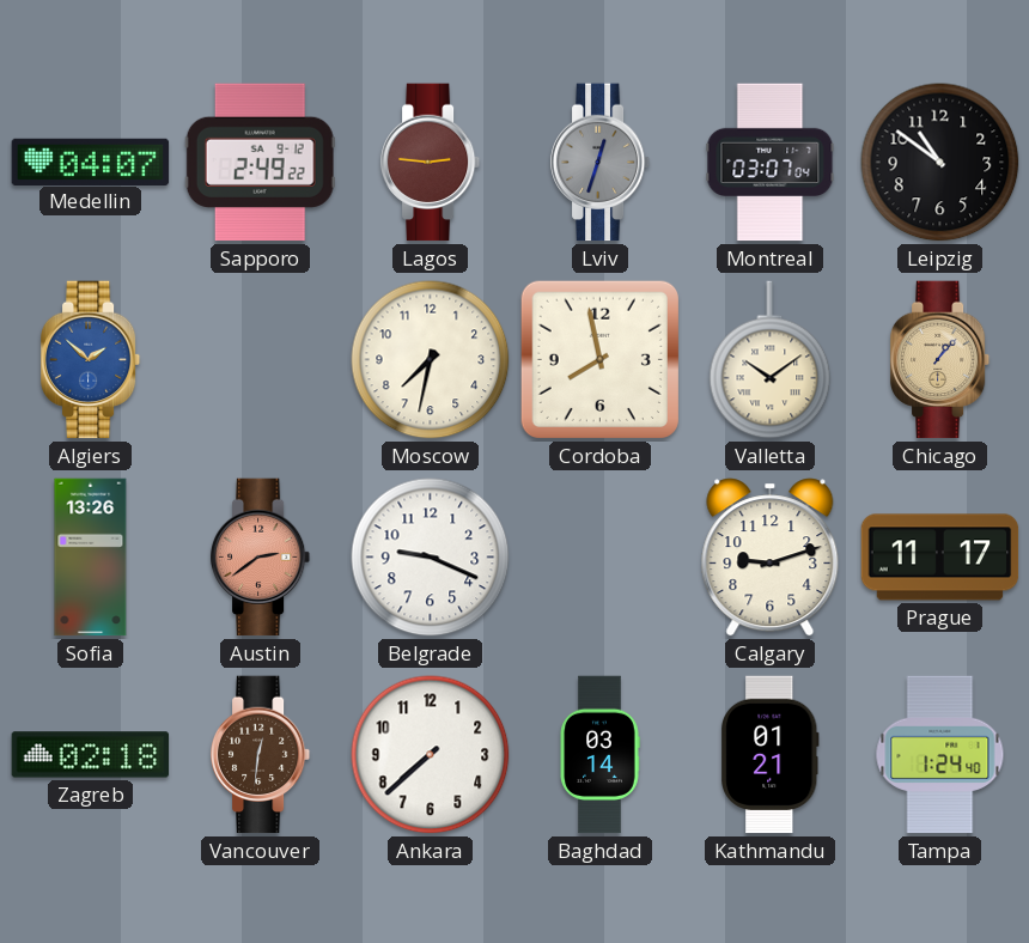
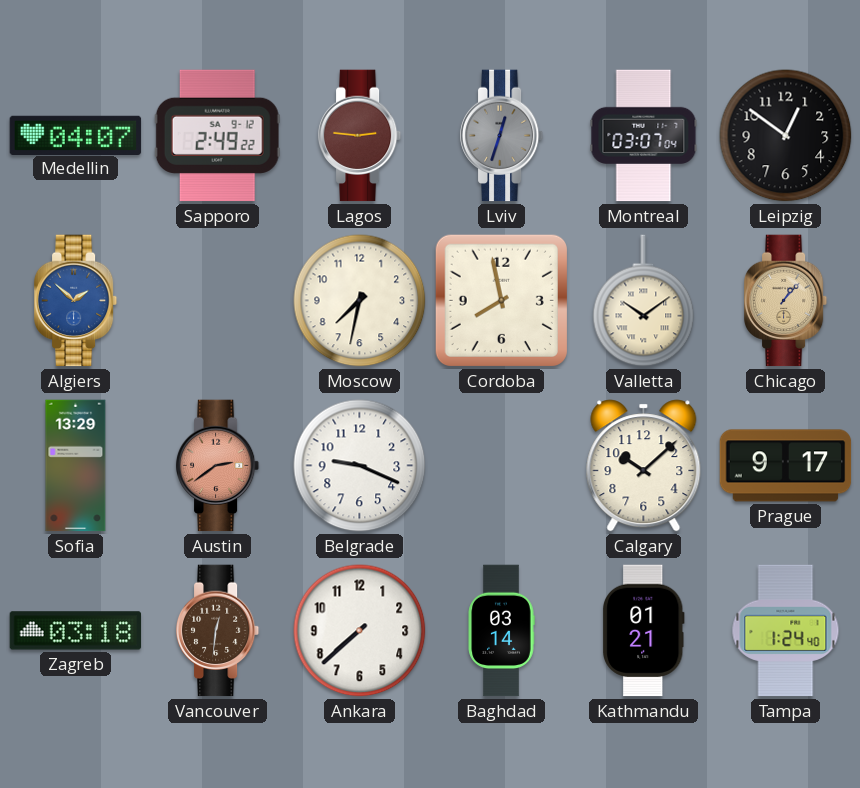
Leipzig: 10:51 -> 12:51
Sofia: 13:26 -> 13:29
Calgary: 9:12 -> 10:08
Prague: 11:17 -> 9:17
Zagreb: 02:18 -> 03:18
